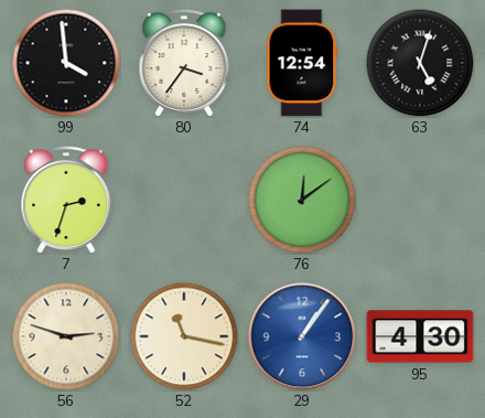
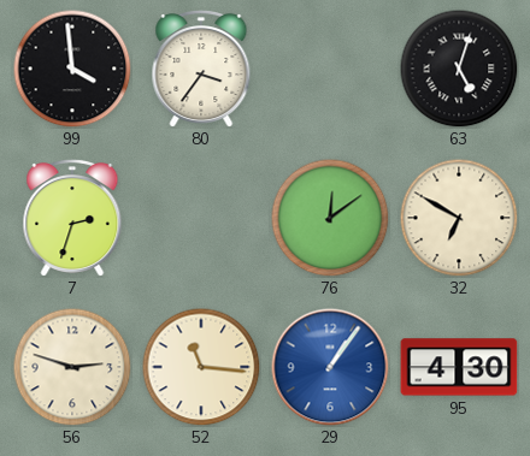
74: 12:54 -> none
32: none -> 6:50
52: 11:17 -> 11:16
